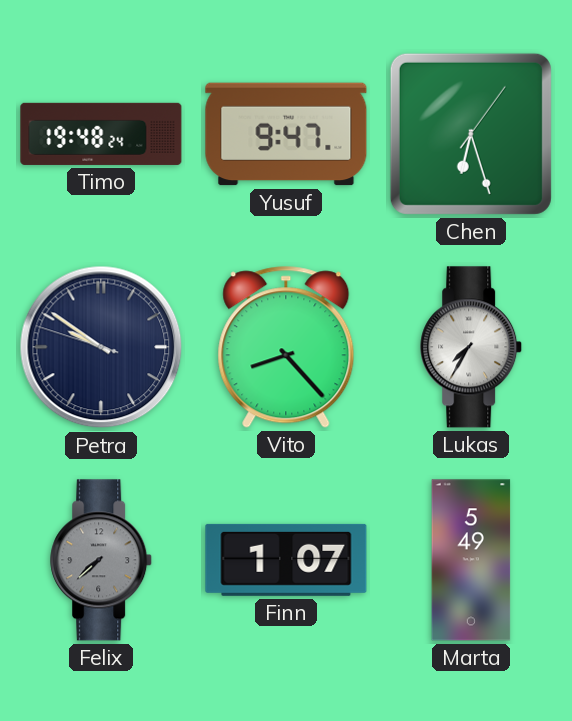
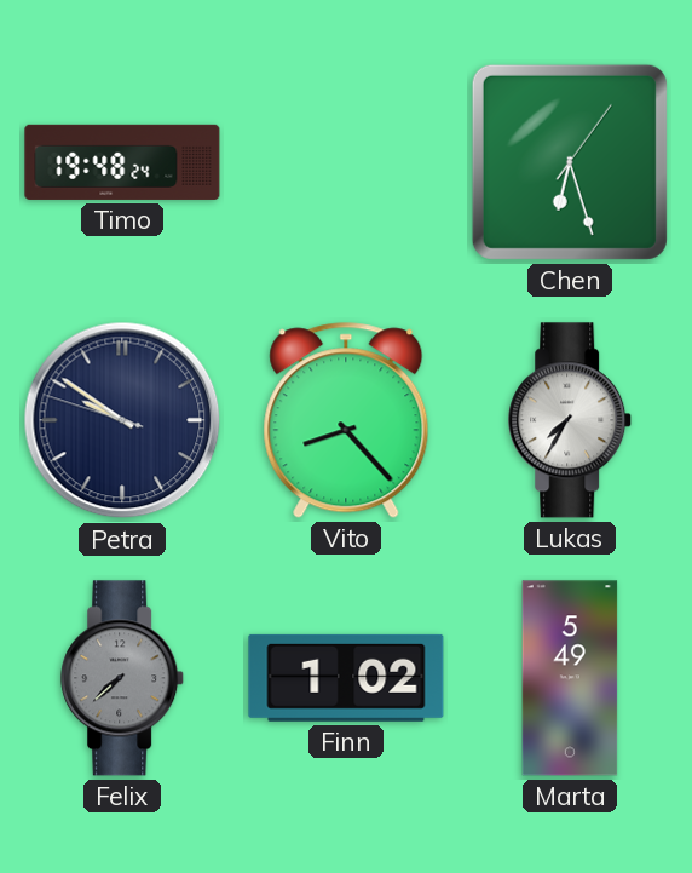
Yusuf: 9:47 -> none
Finn: 1:07 -> 1:02
